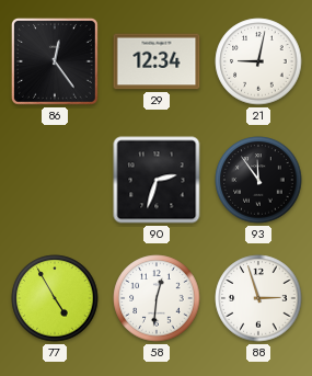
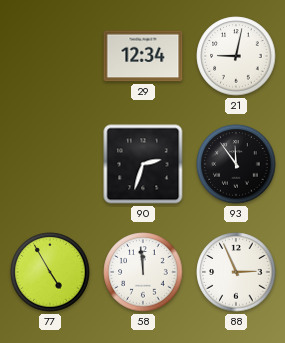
86: 12:24 -> none
58: 12:31 -> 11:59
88: 2:57 -> 2:56
